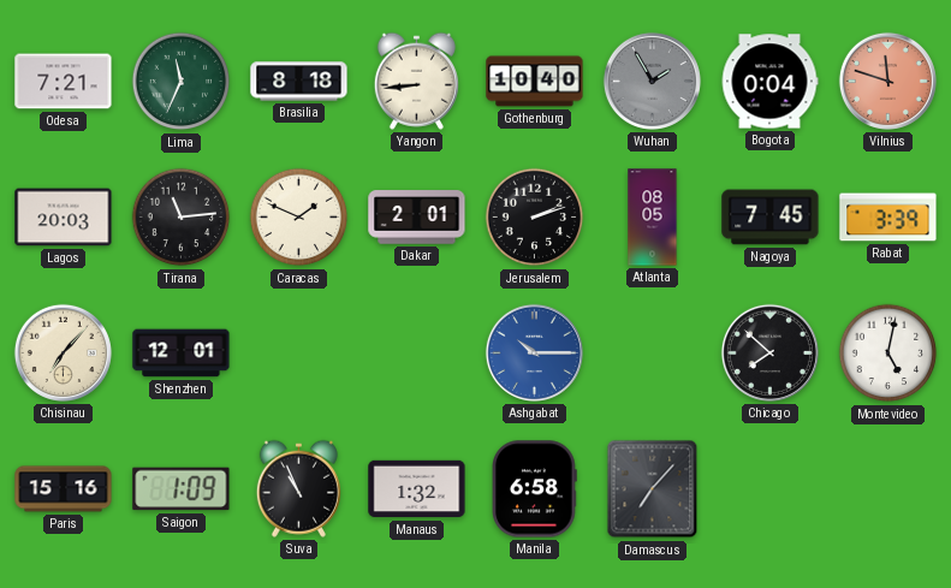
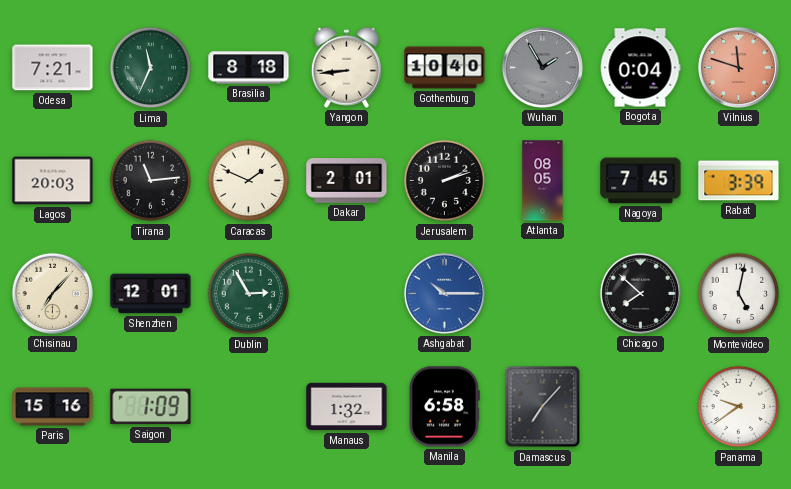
Dublin: none -> 2:55
Suva: 10:56 -> none
Panama: none -> 9:39
